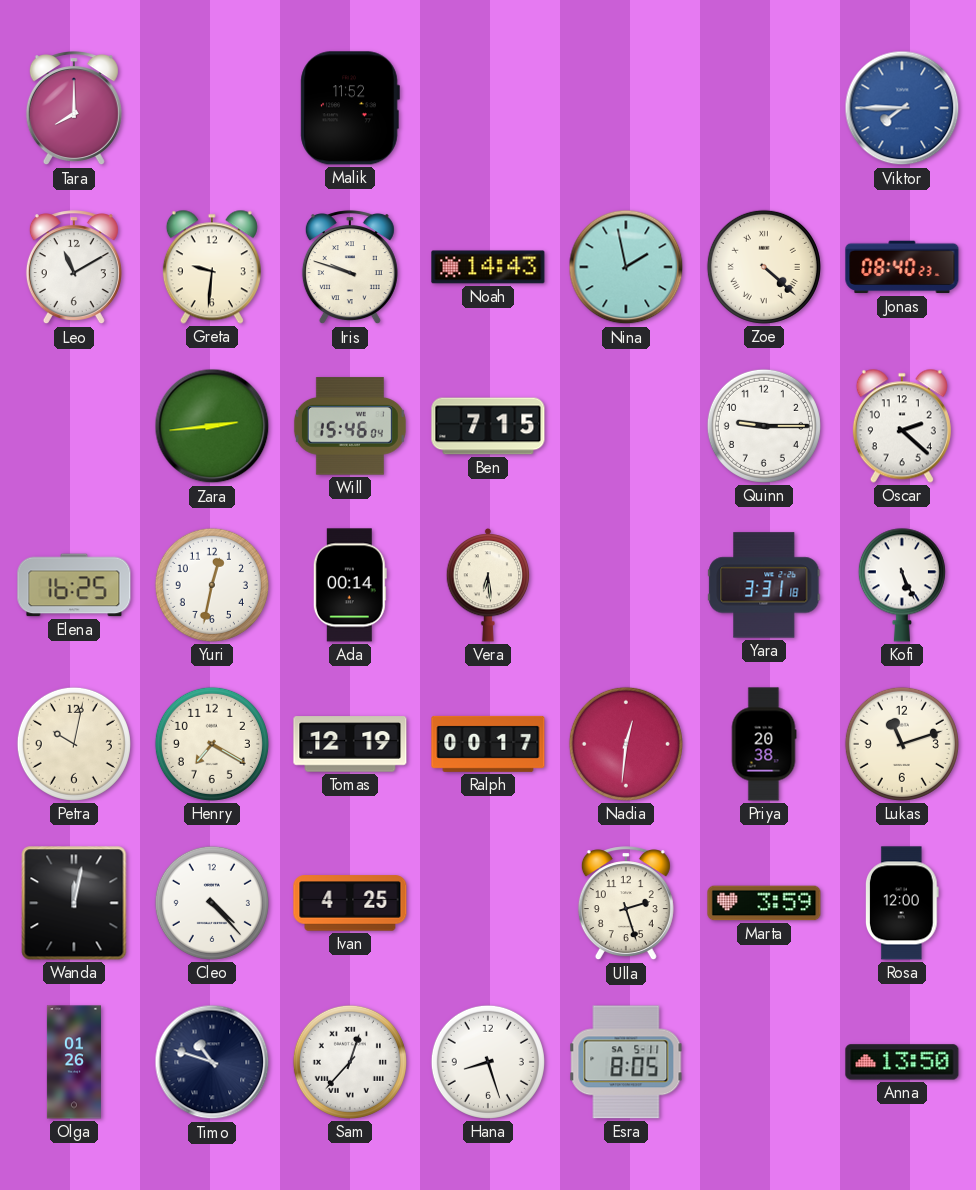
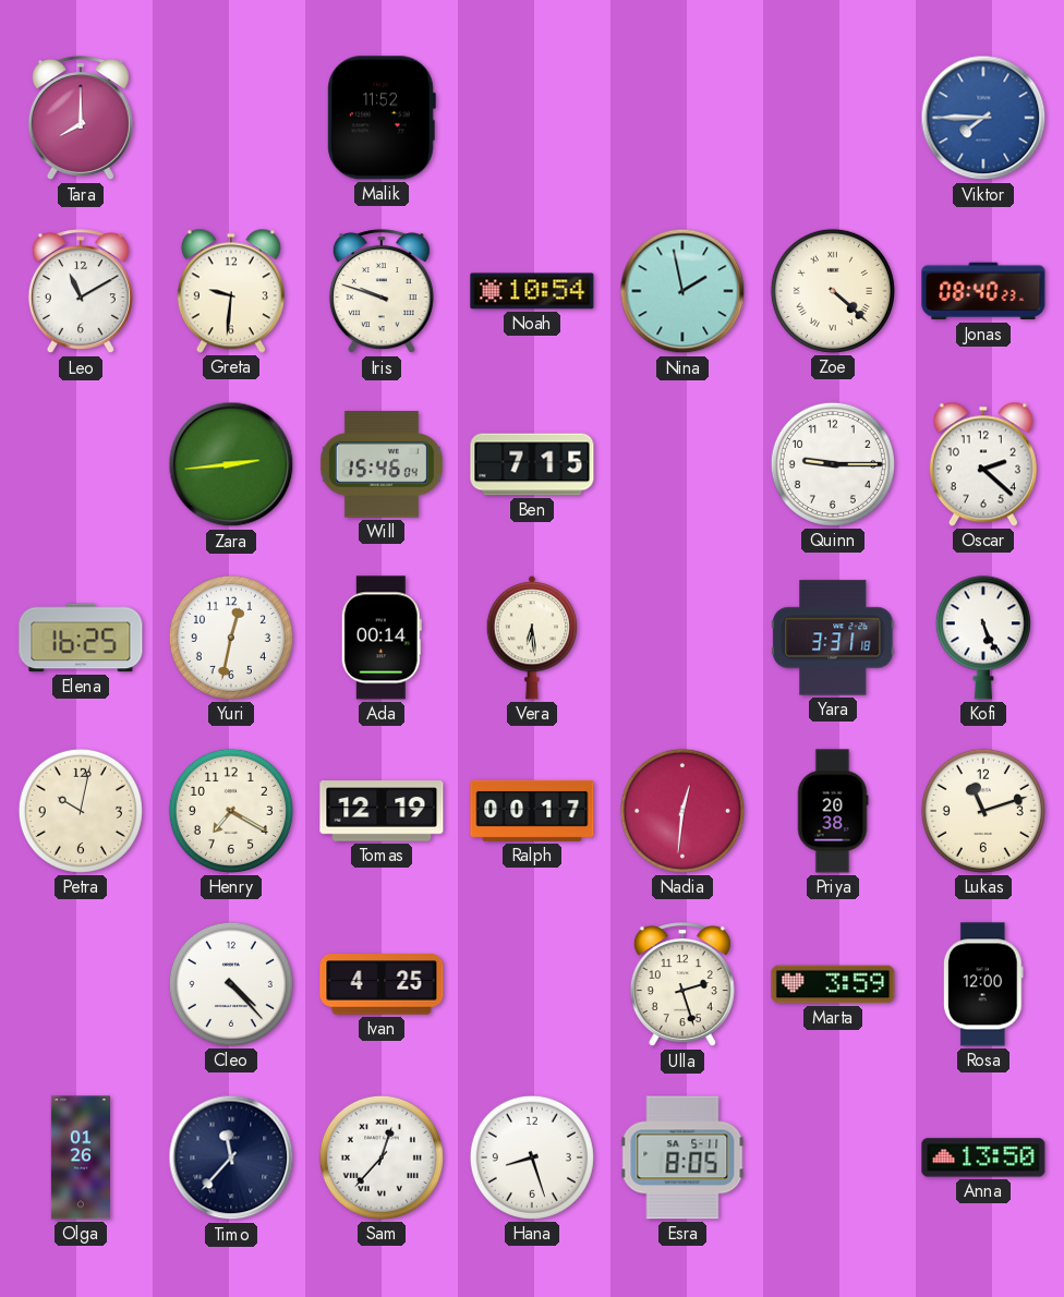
Noah: 14:43 -> 10:54
Wanda: 12:02 -> none
Timo: 10:48 -> 11:37
